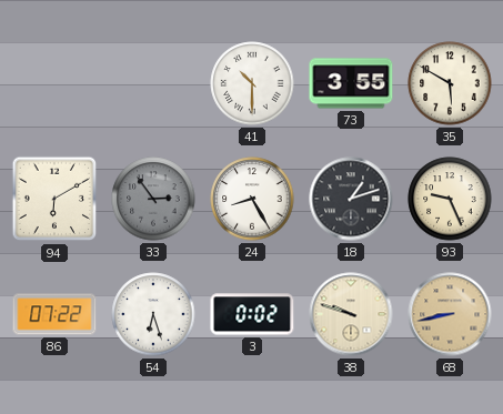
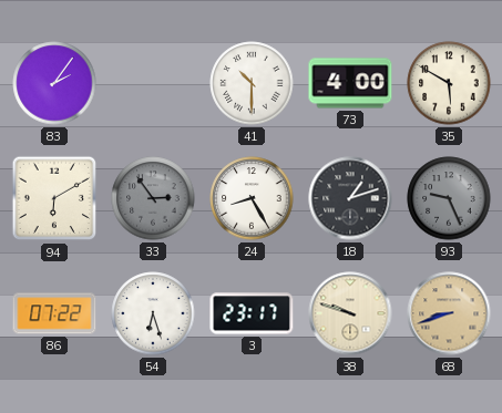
83: none -> 2:06
73: 3:55 -> 4:00
93 dial: cream -> grey
3: 0:02 -> 23:17
68: 8:43 -> 8:42
